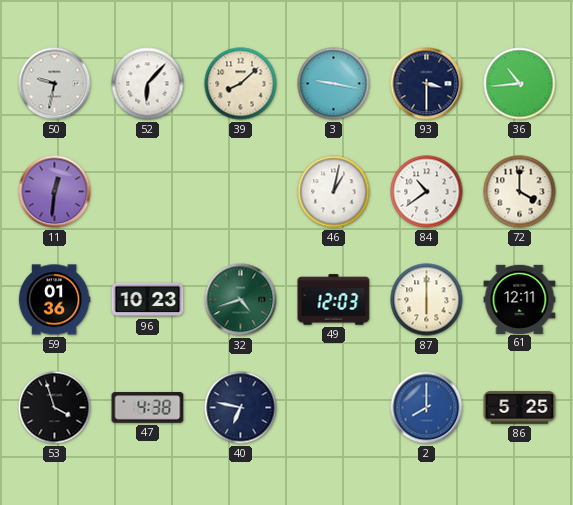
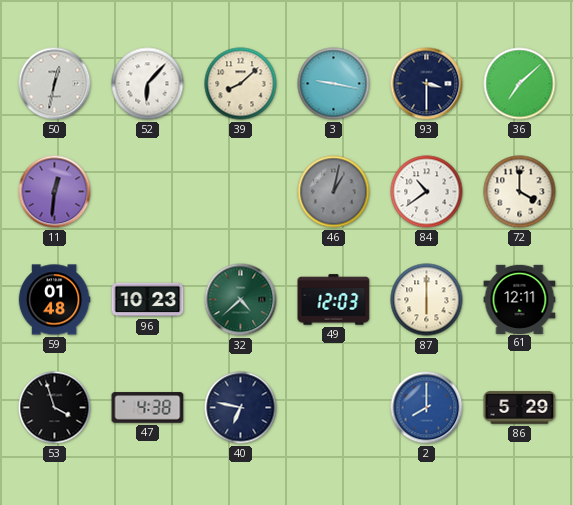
50: 9:32 -> 12:32
36: 10:44 -> 7:08
46 dial: white -> grey
59: 01:36 -> 01:48
32: 4:42 -> 4:38
86: 5:25 -> 5:29
